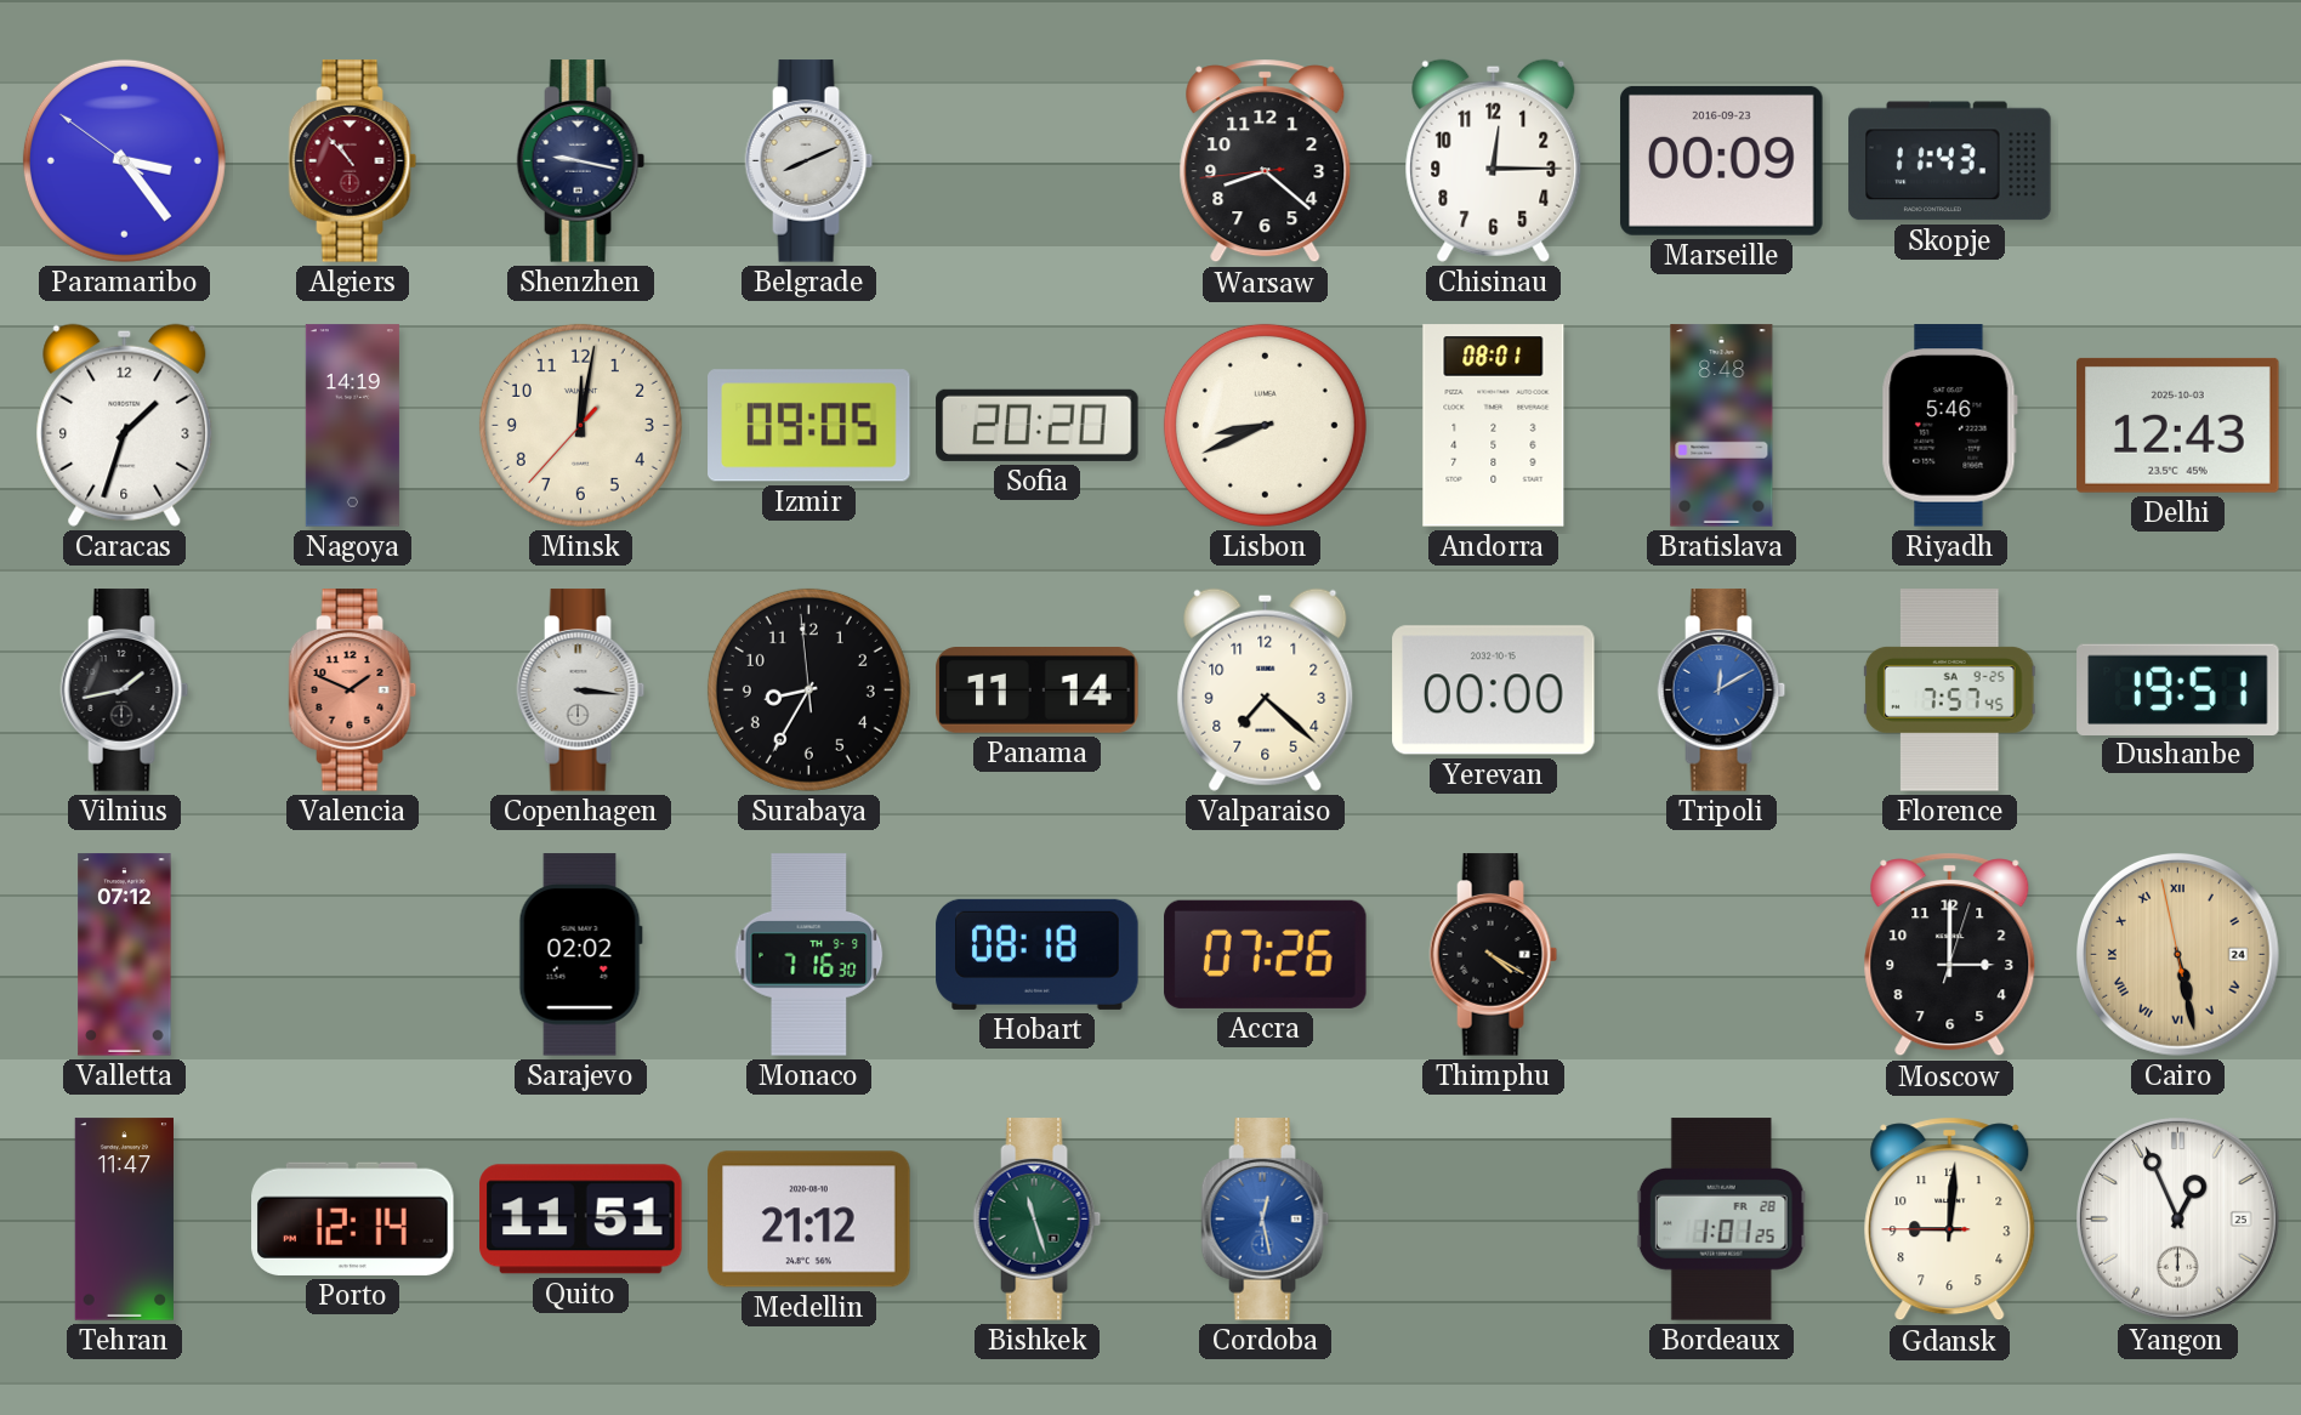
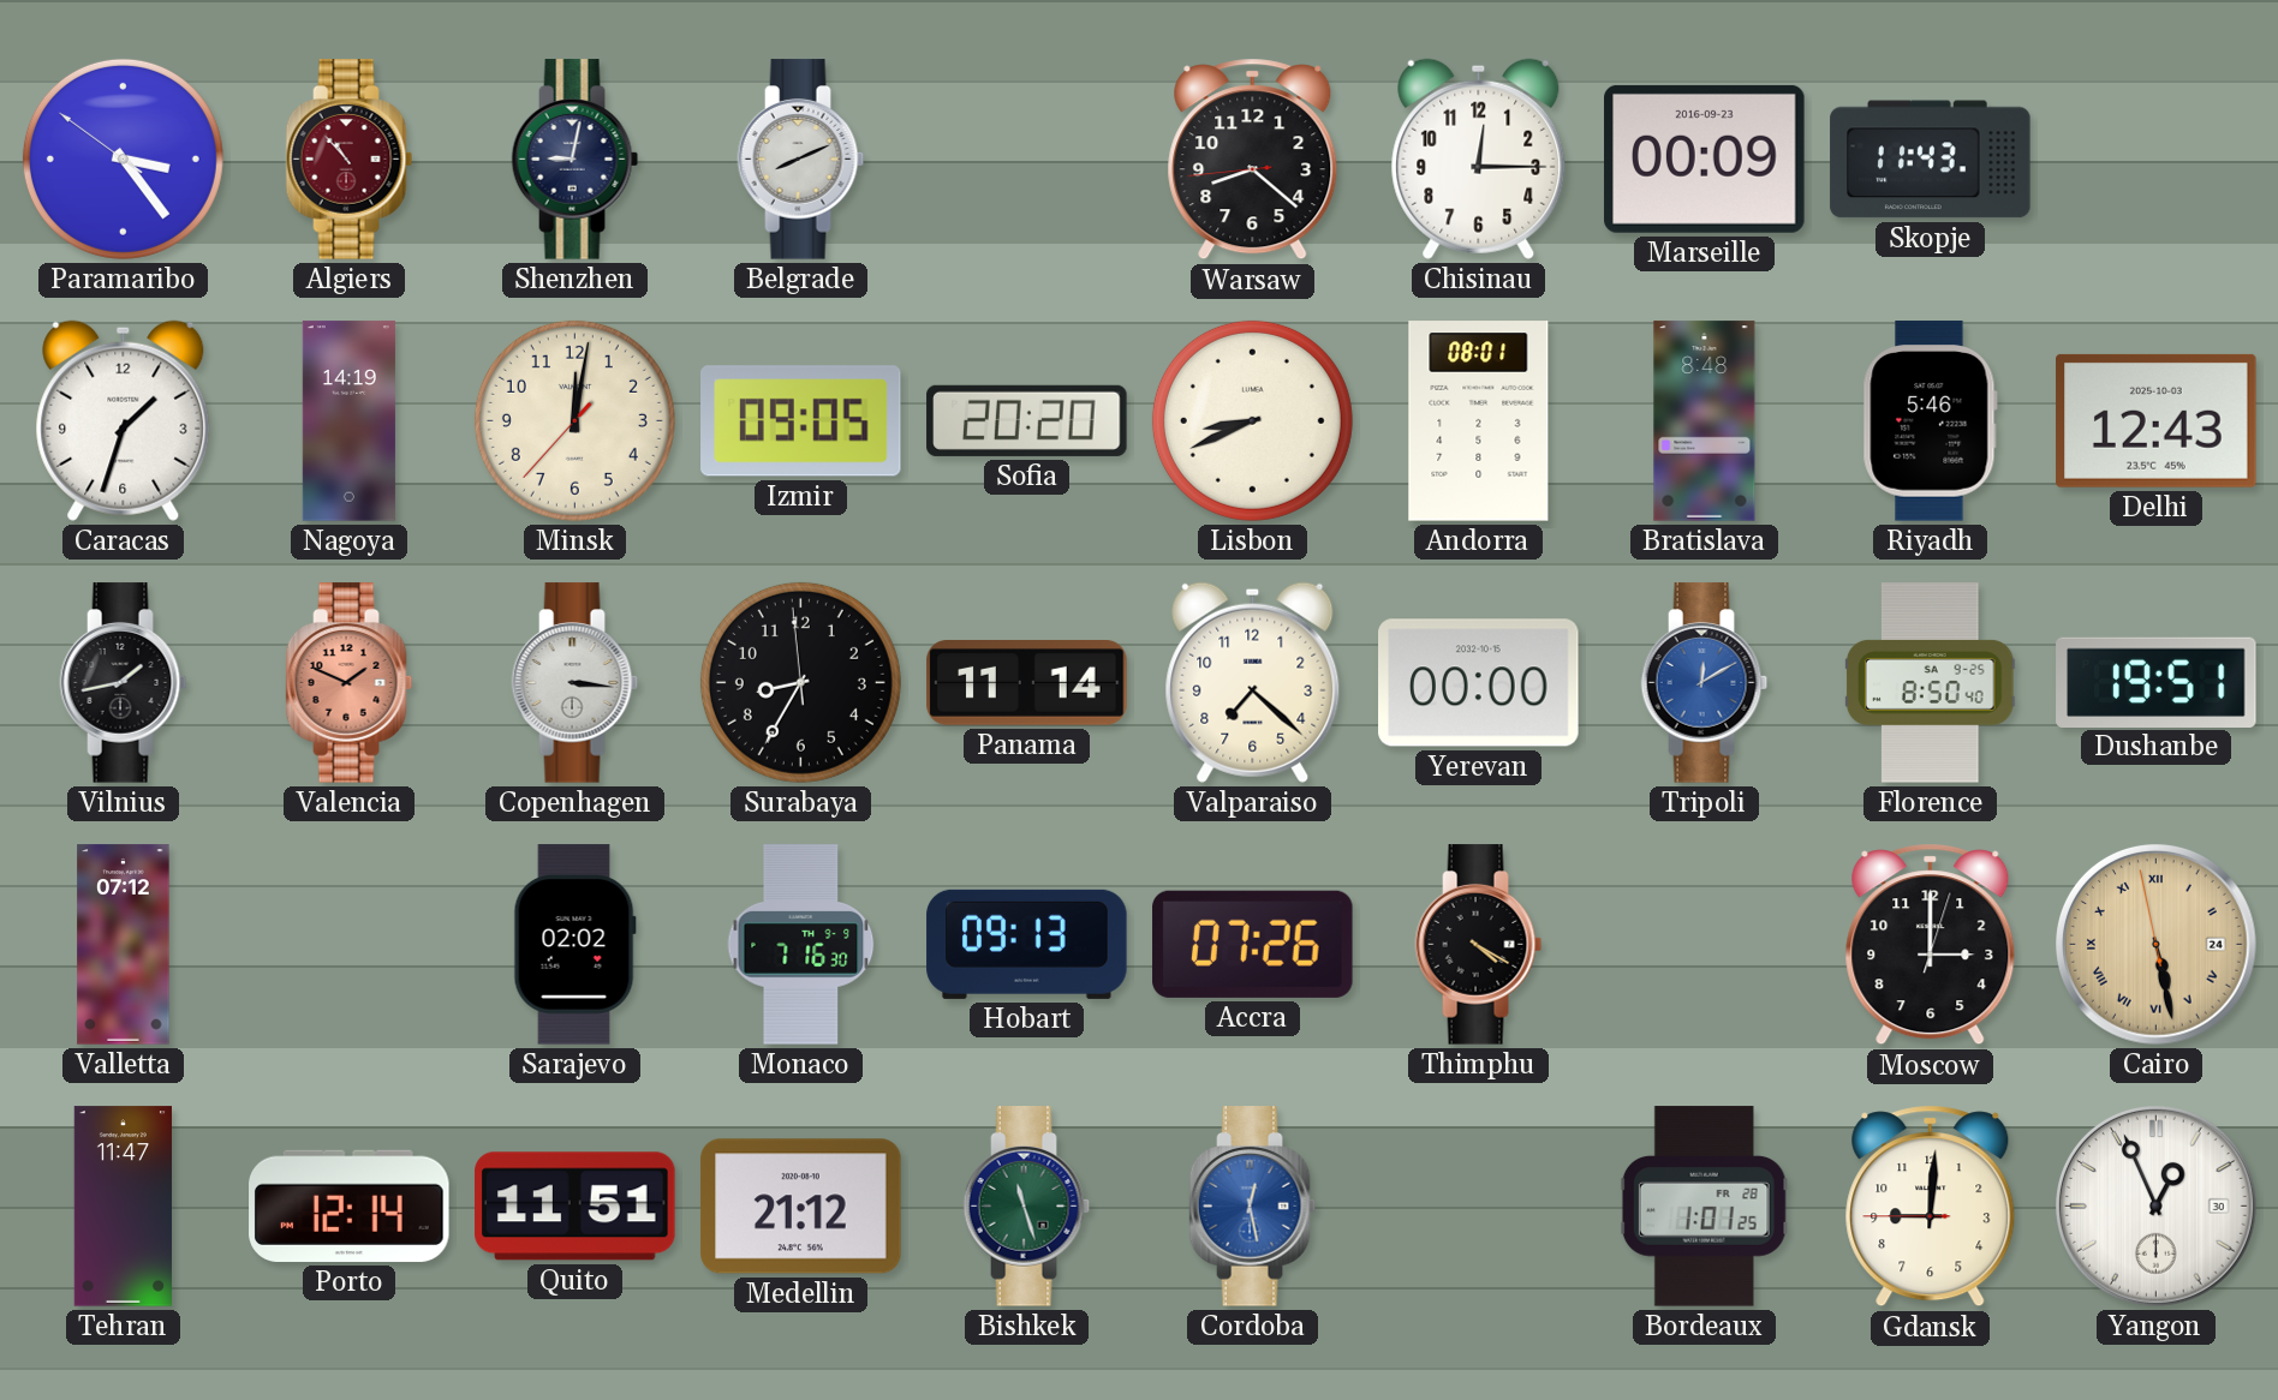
Shenzhen: 9:17 -> 9:02
Florence: 7:57 -> 8:50
Hobart: 08:18 -> 09:13
Yangon date: 25 -> 30
